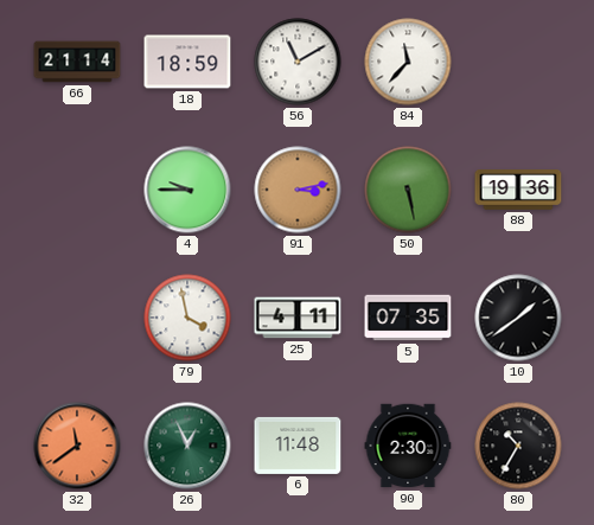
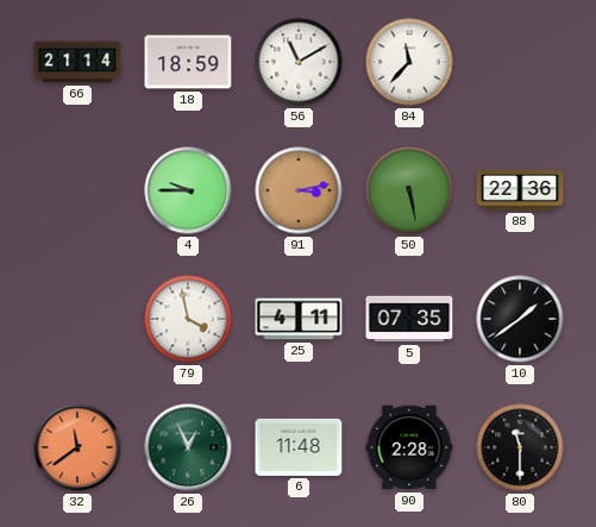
88: 19:36 -> 22:36
90: 2:30 -> 2:28
80: 10:35 -> 11:30
